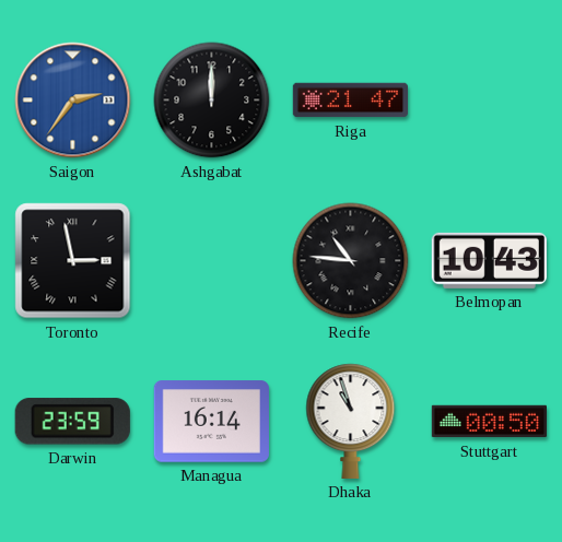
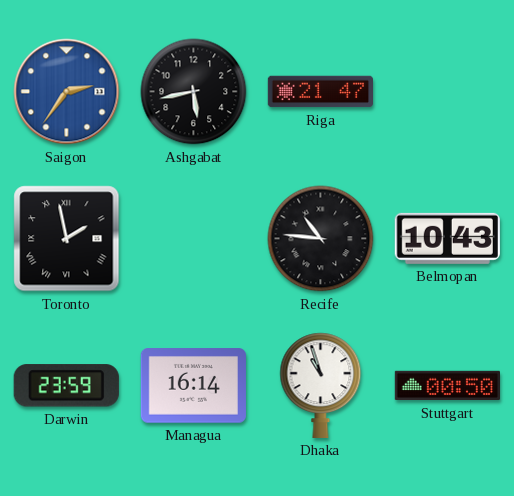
Ashgabat: 12:00 -> 5:43
Toronto: 2:58 -> 1:58
